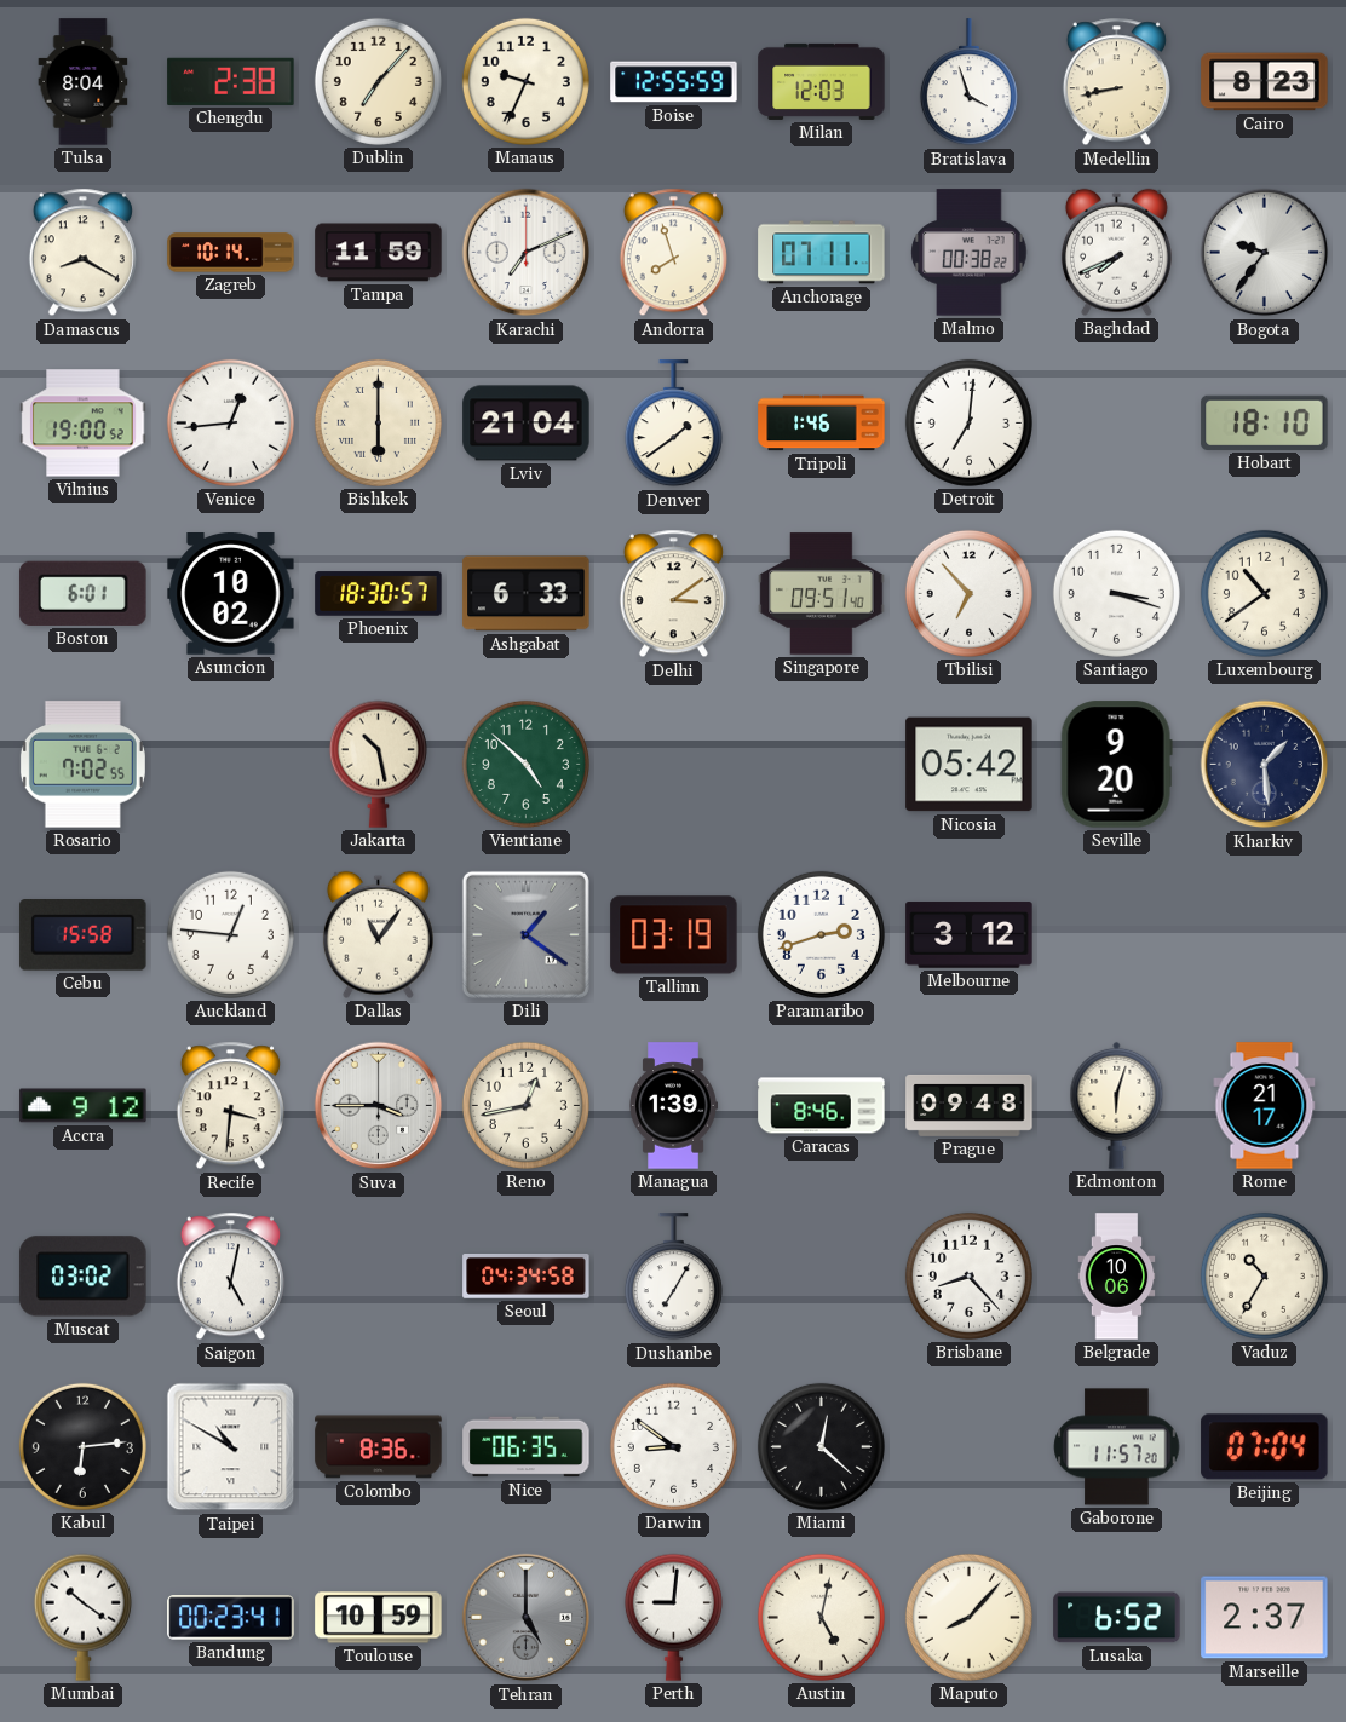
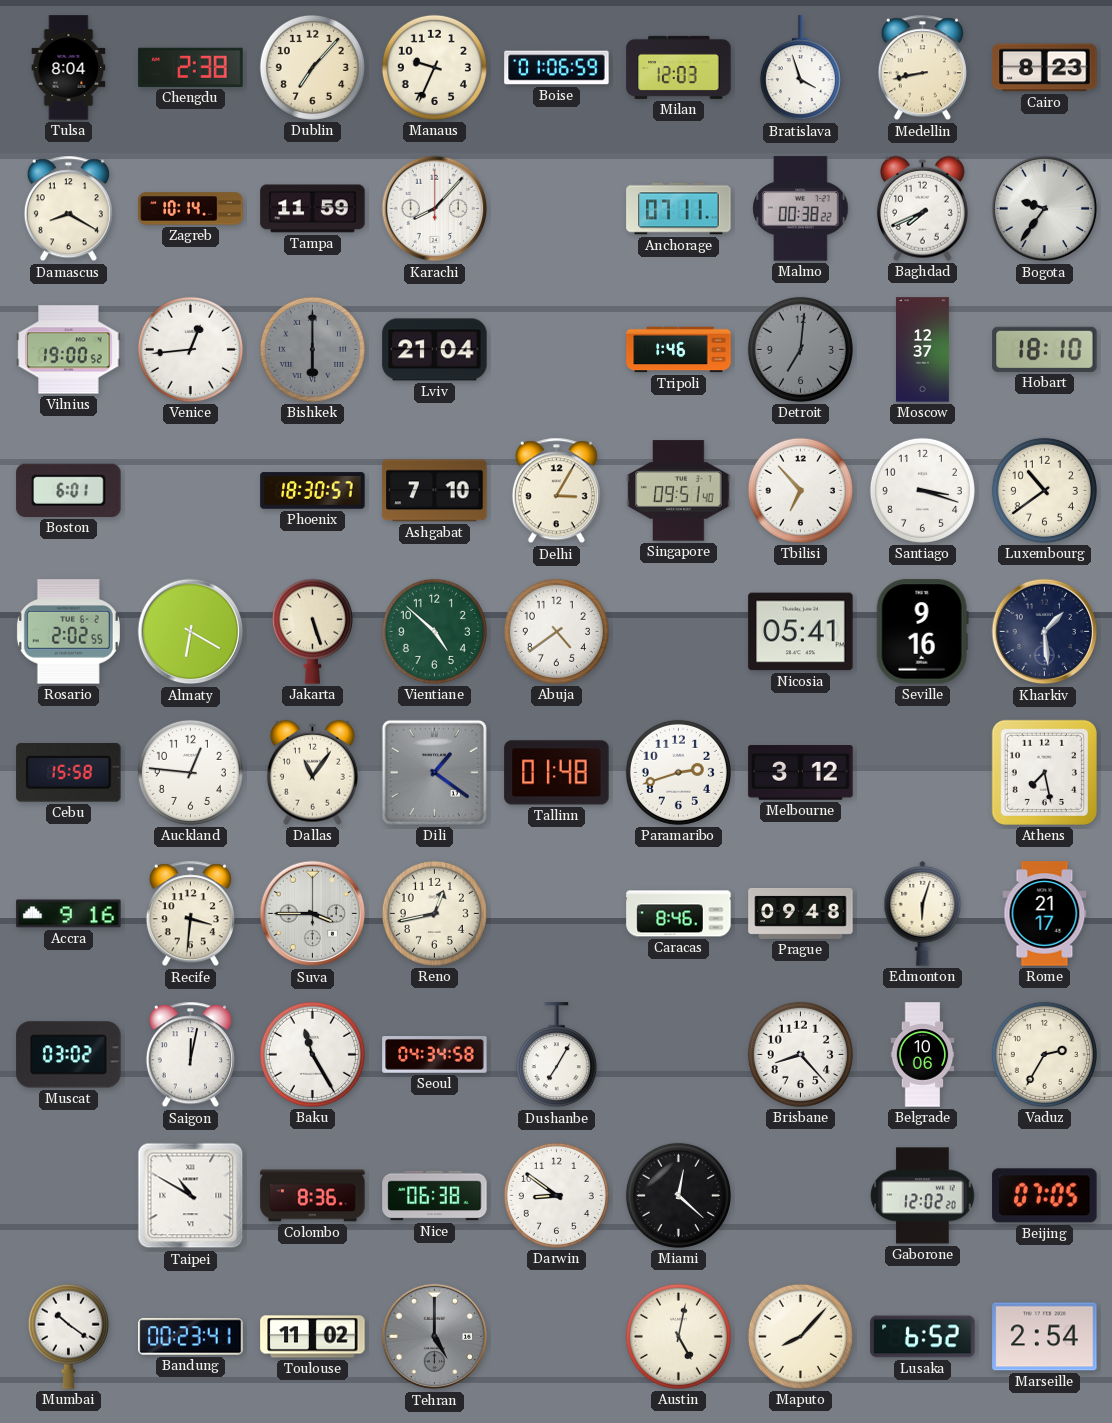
Boise: 12:55 -> 01:06
Karachi: 7:11 -> 8:07
Andorra: 7:57 -> none
Bishkek dial: cream -> grey
Denver: 1:39 -> none
Detroit dial: white -> grey
Moscow: none -> 12:37
Asuncion: 10:02 -> none
Ashgabat: 6:33 -> 7:10
Delhi: 3:09 -> 3:05
Rosario: 7:02 -> 2:02
Almaty: none -> 6:20
Jakarta: 10:28 -> 5:27
Abuja: none -> 4:39
Nicosia: 05:42 -> 05:41
Seville: 9:20 -> 9:16
Tallinn: 03:19 -> 01:48
Athens: none -> 7:28
Accra: 9:12 -> 9:16
Managua: 1:39 -> none
Saigon: 5:02 -> 12:02
Baku: none -> 11:25
Vaduz: 10:35 -> 2:35
Kabul: 6:14 -> none
Nice: 06:35 -> 06:38
Gaborone: 11:57 -> 12:02
Beijing: 07:04 -> 07:05
Toulouse: 10:59 -> 11:02
Perth: 9:01 -> none
Marseille: 2:37 -> 2:54
